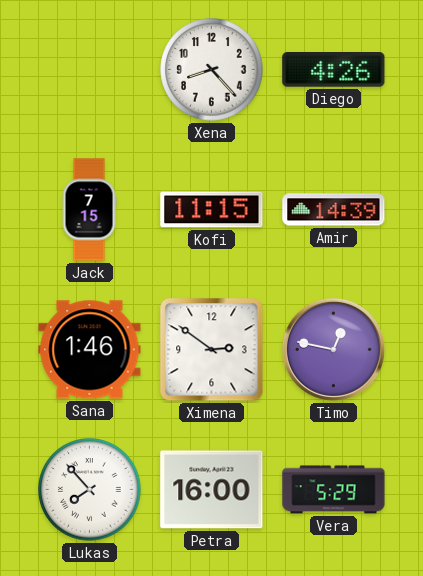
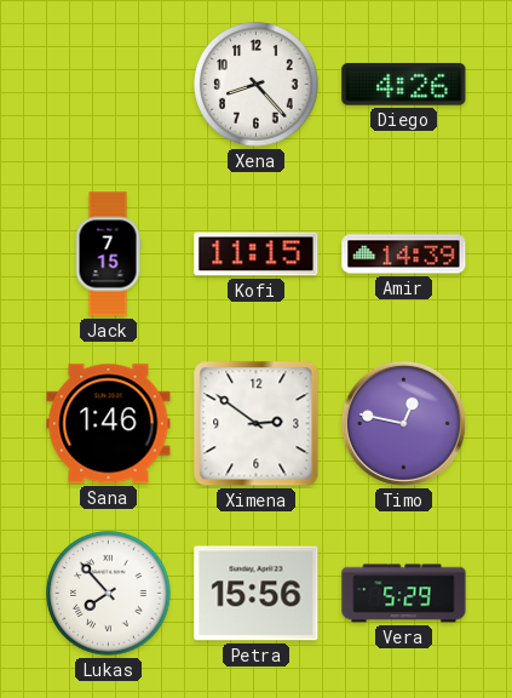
Petra: 16:00 -> 15:56
